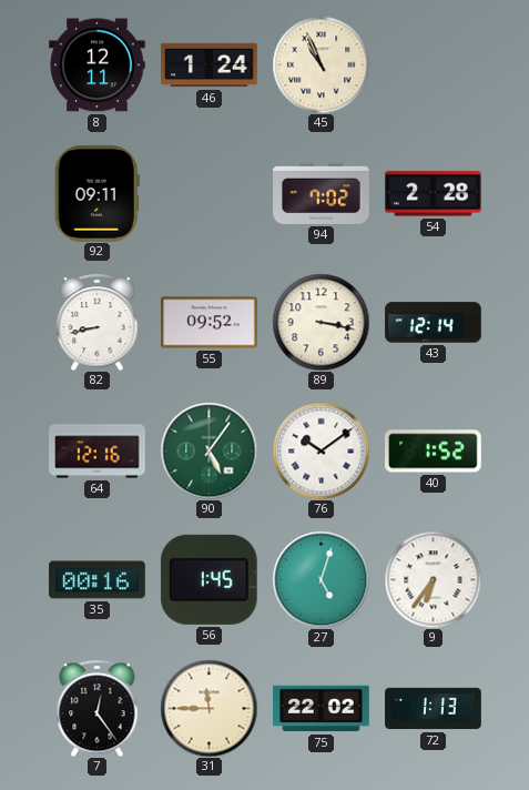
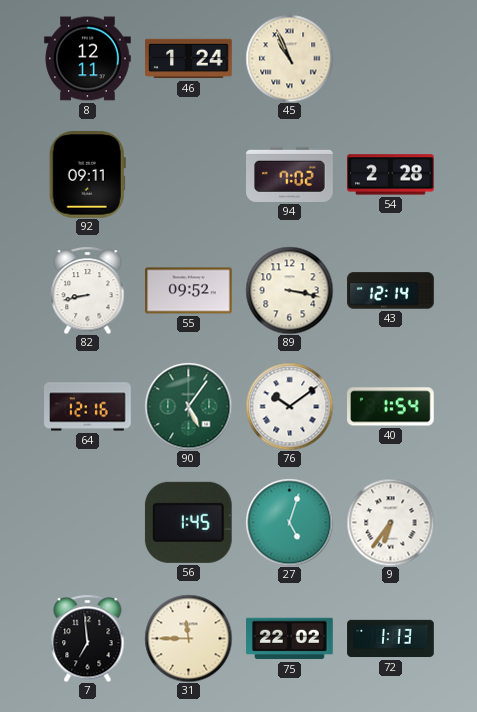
40: 1:52 -> 1:54
35: 00:16 -> none
7: 12:24 -> 6:59
